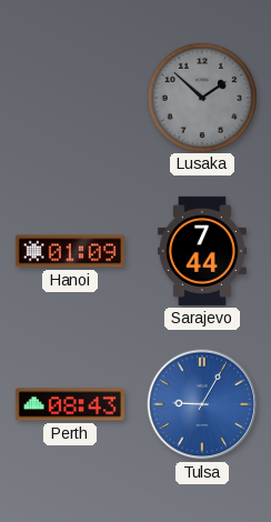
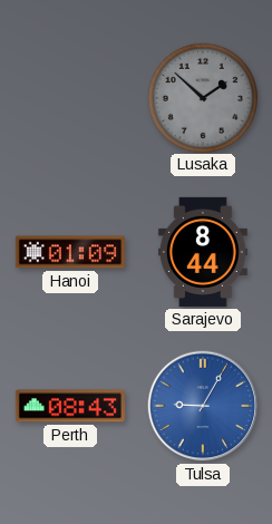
Sarajevo: 7:44 -> 8:44
